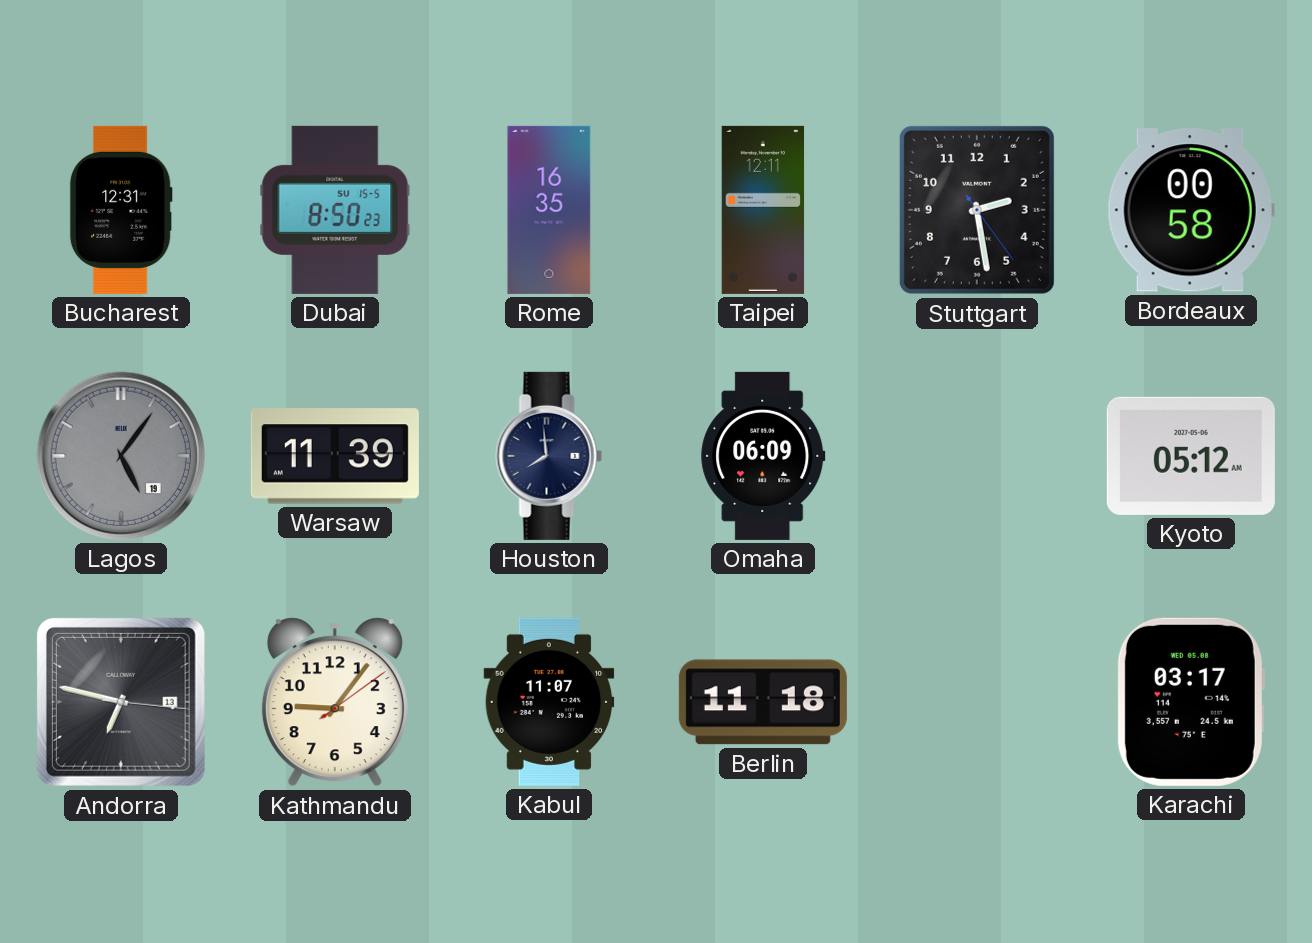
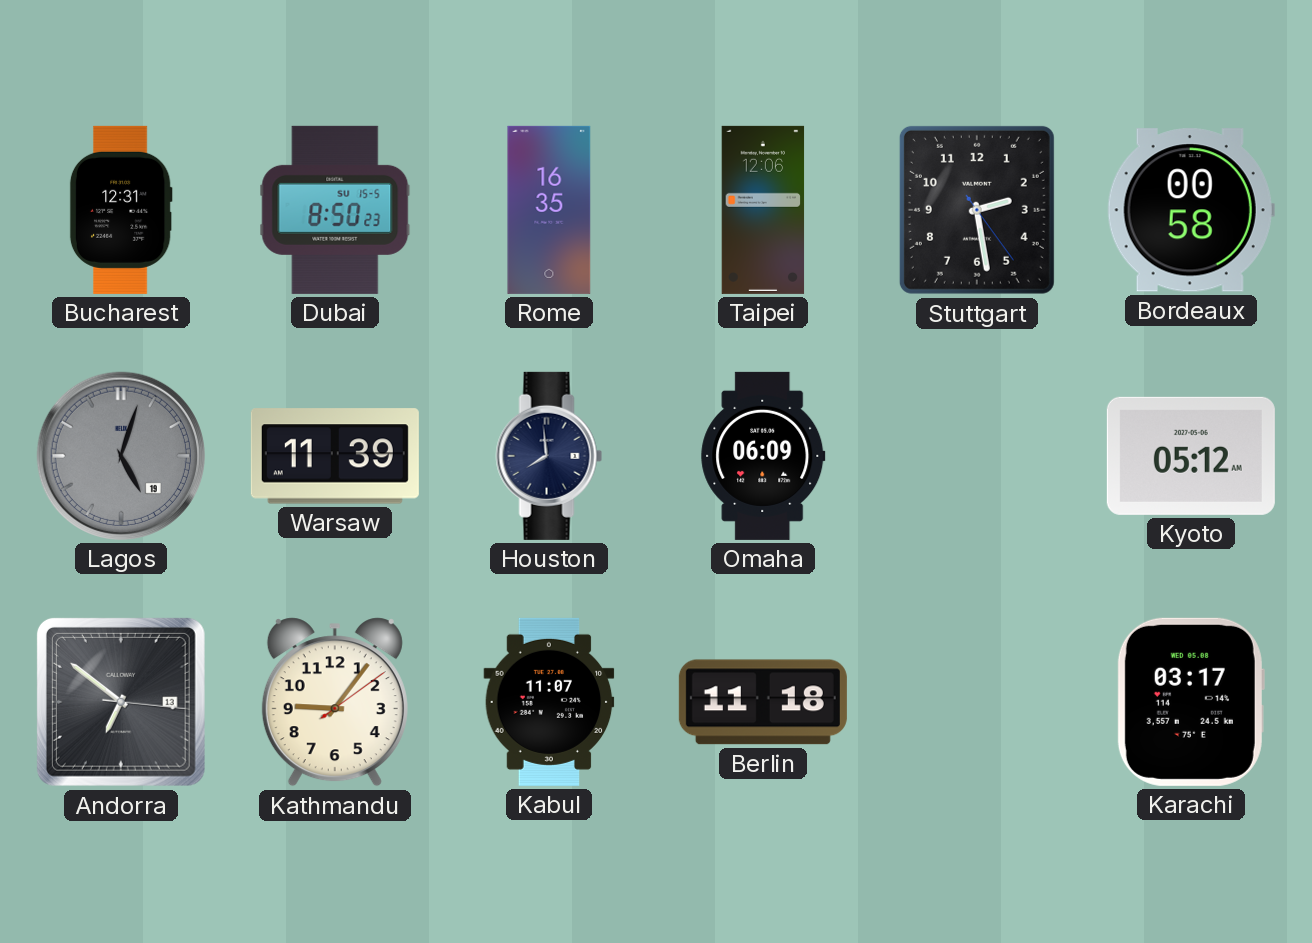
Taipei: 12:11 -> 12:06
Lagos: 5:06 -> 5:03
Andorra: 6:47 -> 6:51
